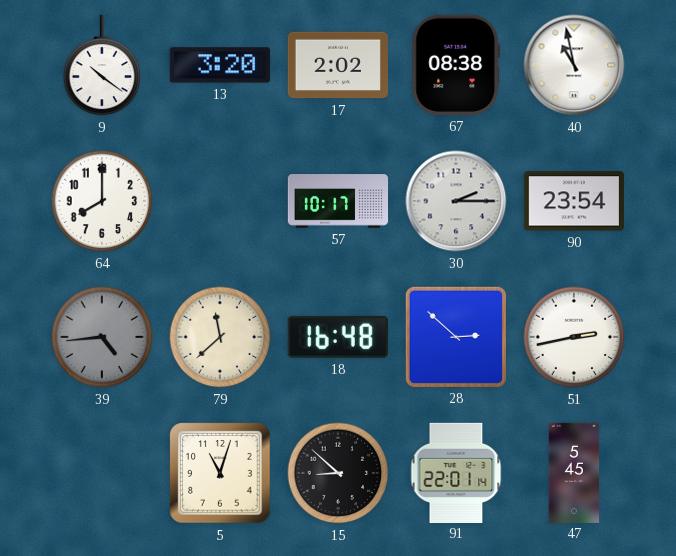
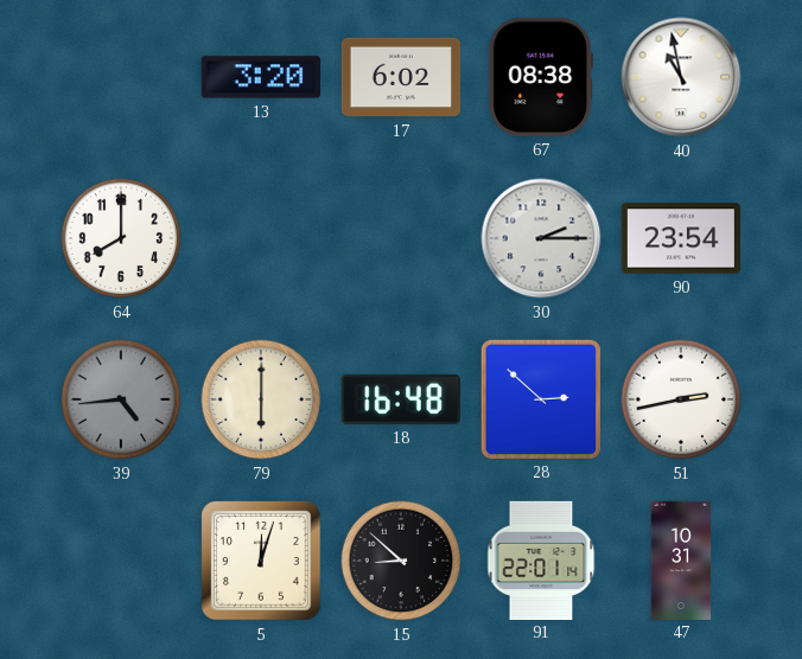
9: 10:21 -> none
17: 2:02 -> 6:02
57: 10:17 -> none
79: 11:38 -> 6:00
5: 11:03 -> 12:03
47: 5:45 -> 10:31
